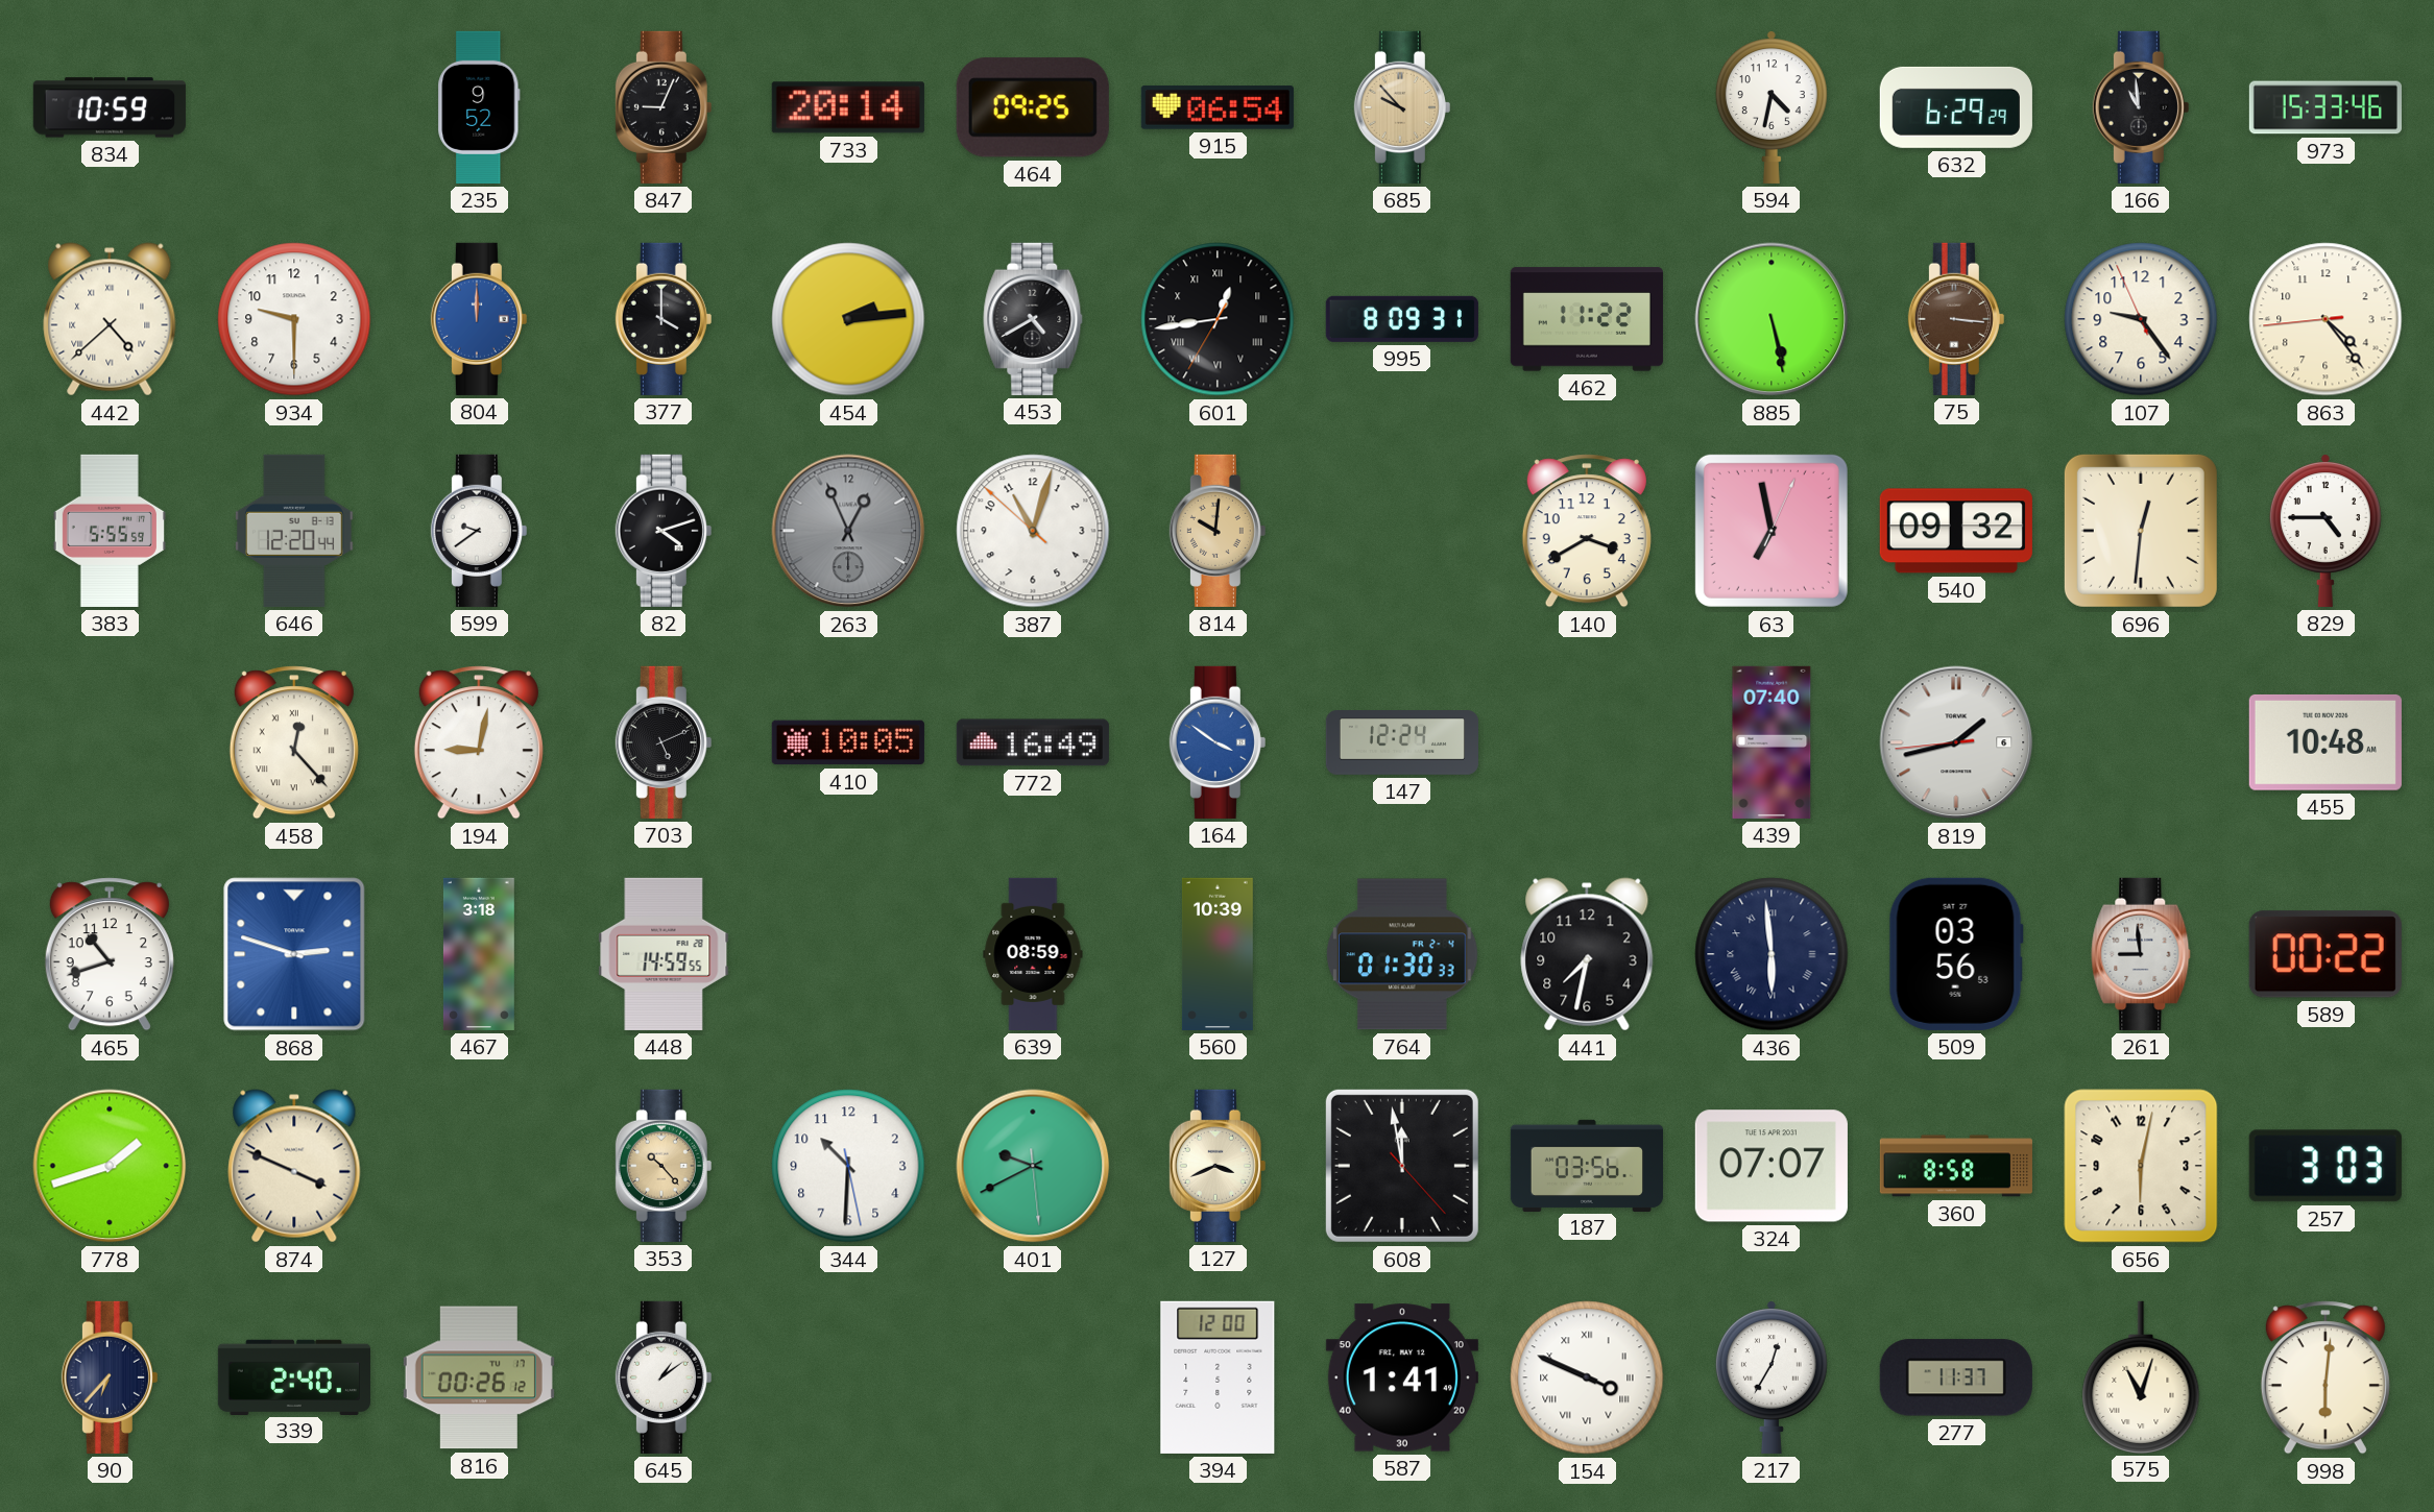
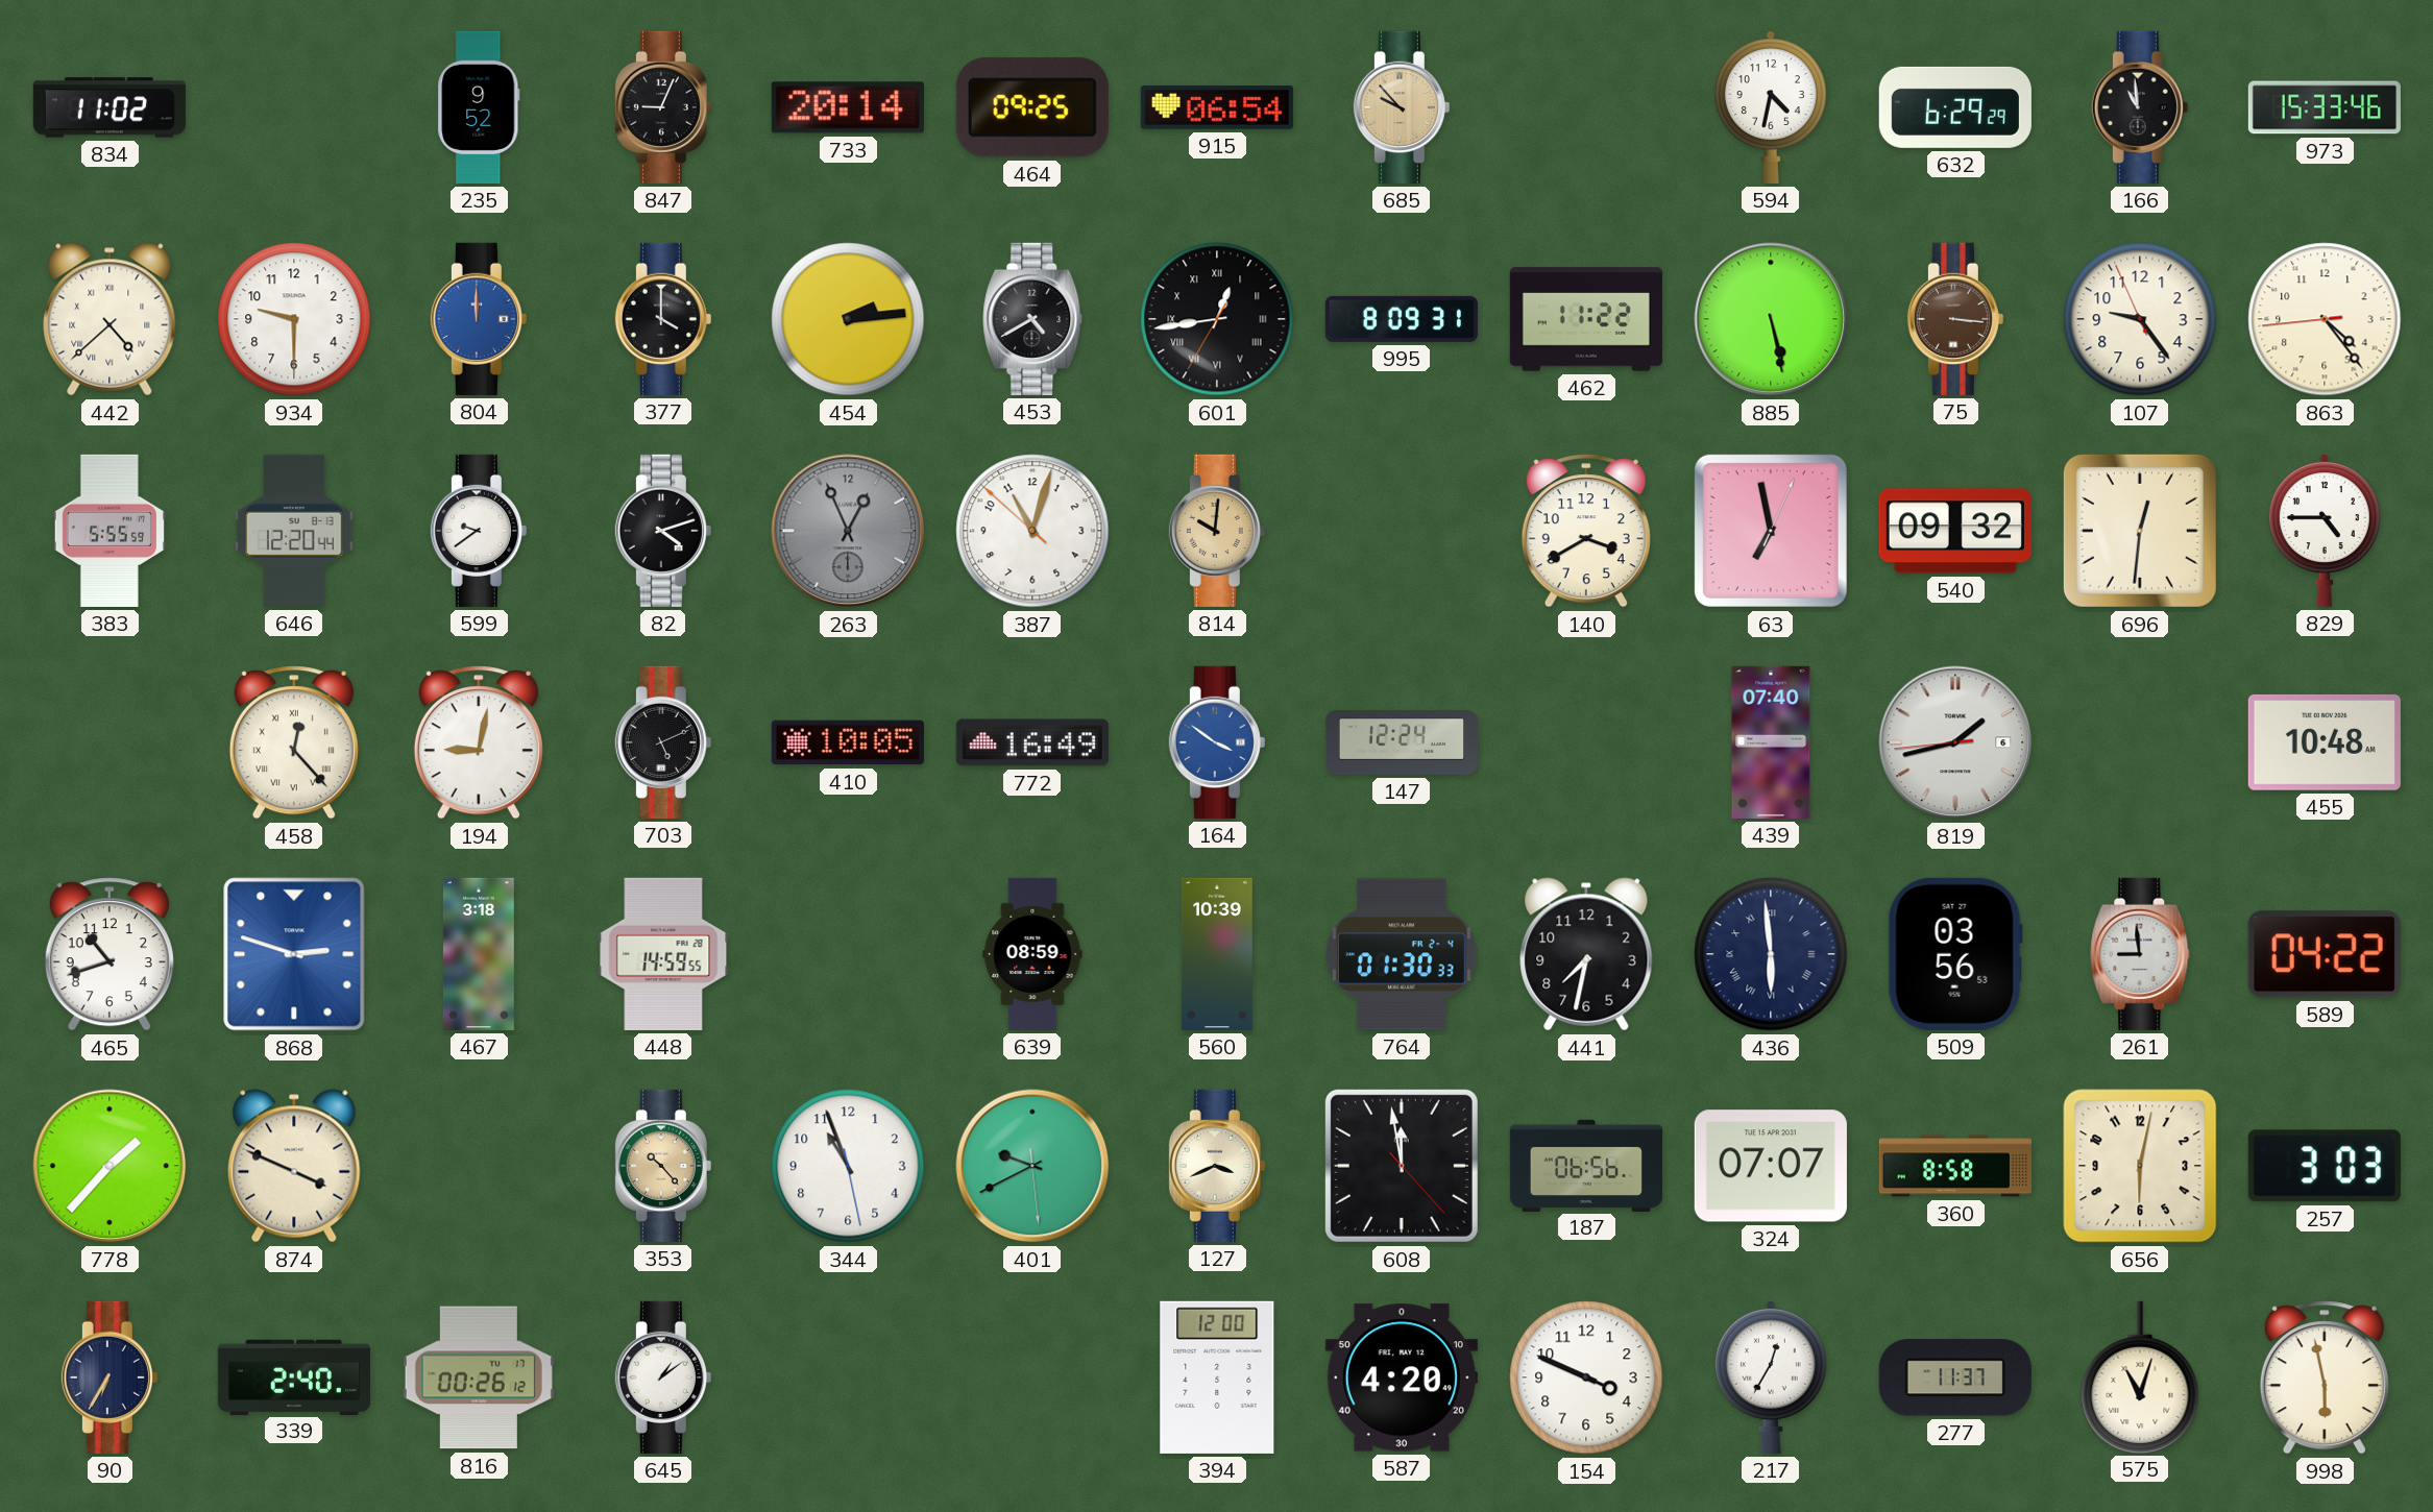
834: 10:59 -> 11:02
589: 00:22 -> 04:22
778: 1:42 -> 1:37
344: 10:30 -> 10:56
187: 03:56 -> 06:56
90: 6:37 -> 6:35
587: 1:41 -> 4:20
154 numerals: Roman -> Arabic
998: 6:01 -> 5:58
